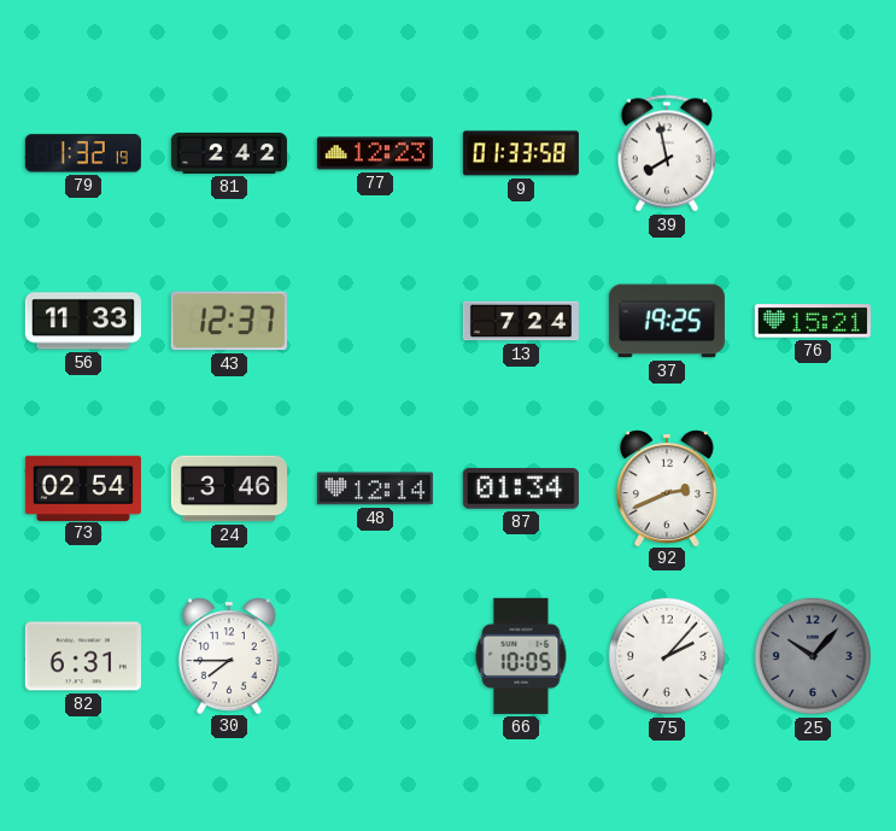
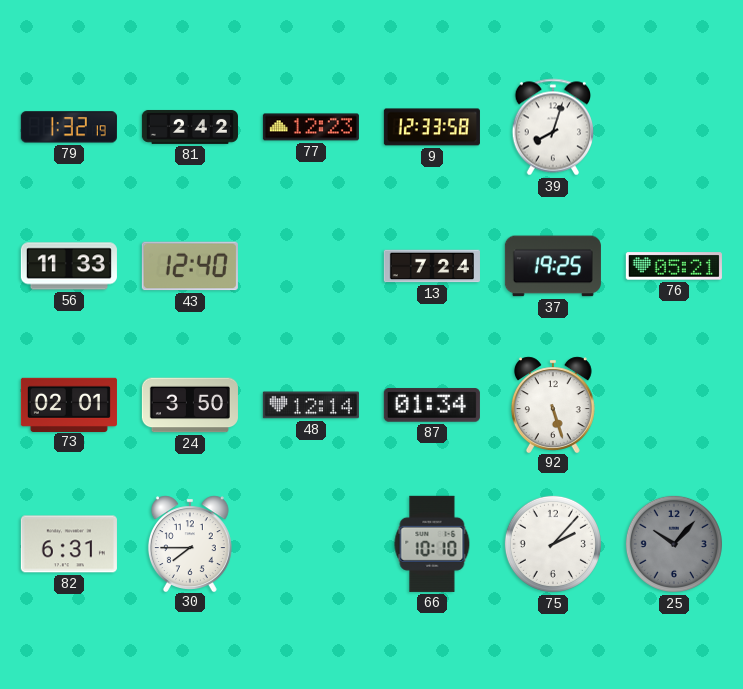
9: 01:33 -> 12:33
39: 7:58 -> 8:03
43: 12:37 -> 12:40
76: 15:21 -> 05:21
73: 02:54 -> 02:01
24: 3:46 -> 3:50
92: 2:41 -> 5:27
66: 10:05 -> 10:10
